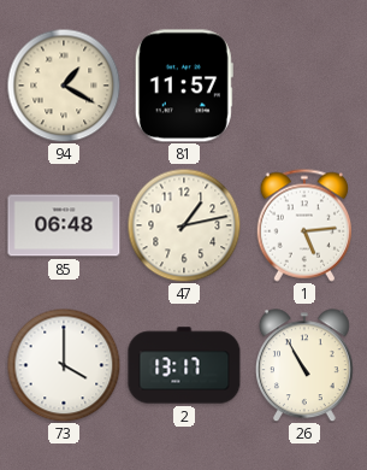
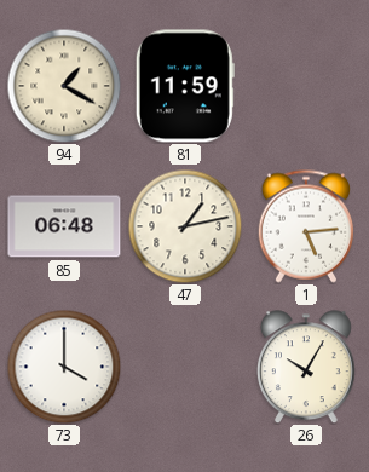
81: 11:57 -> 11:59
2: 13:17 -> none
26: 10:55 -> 10:05
